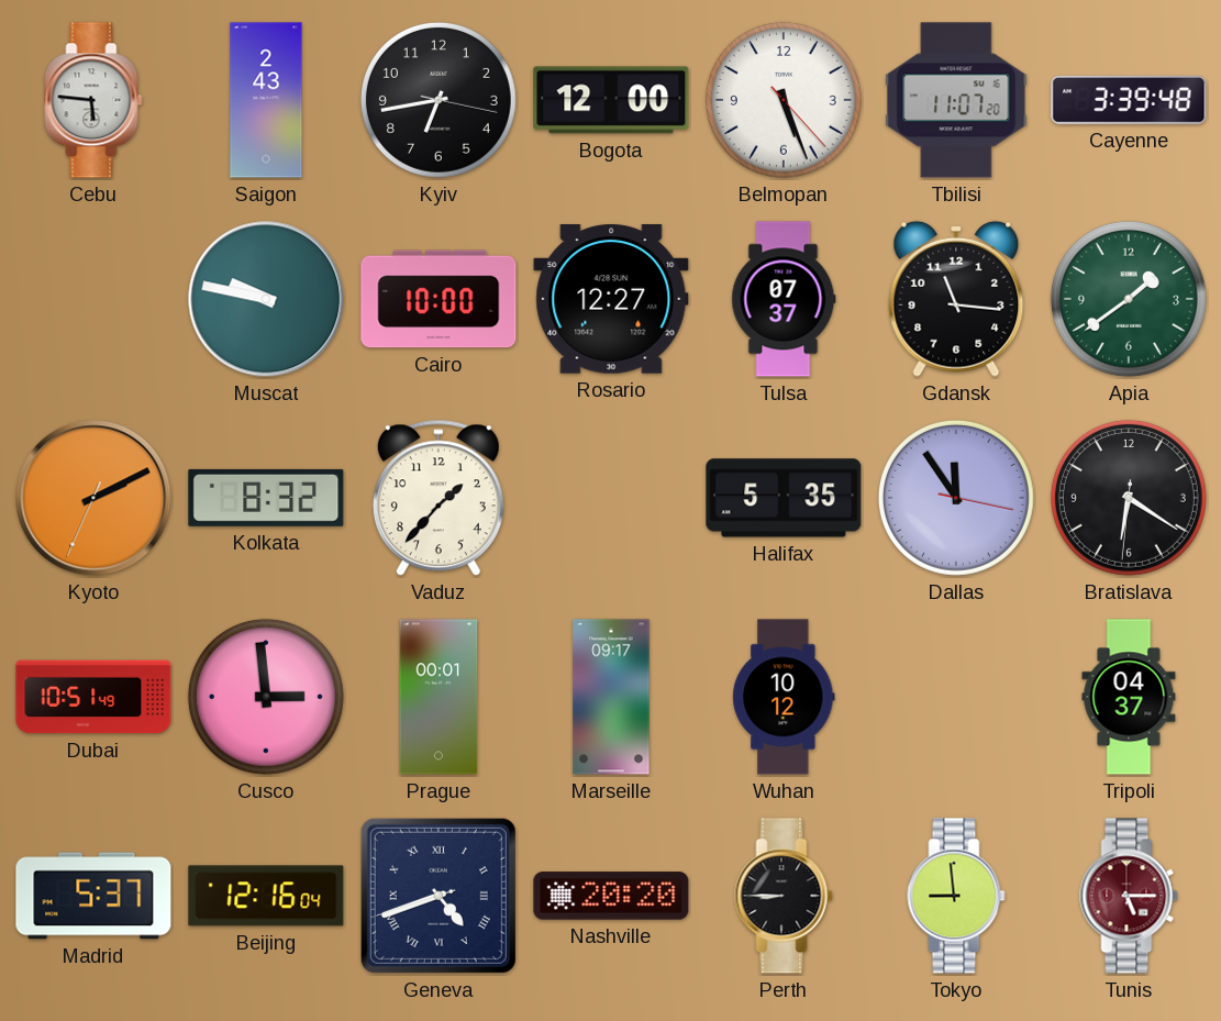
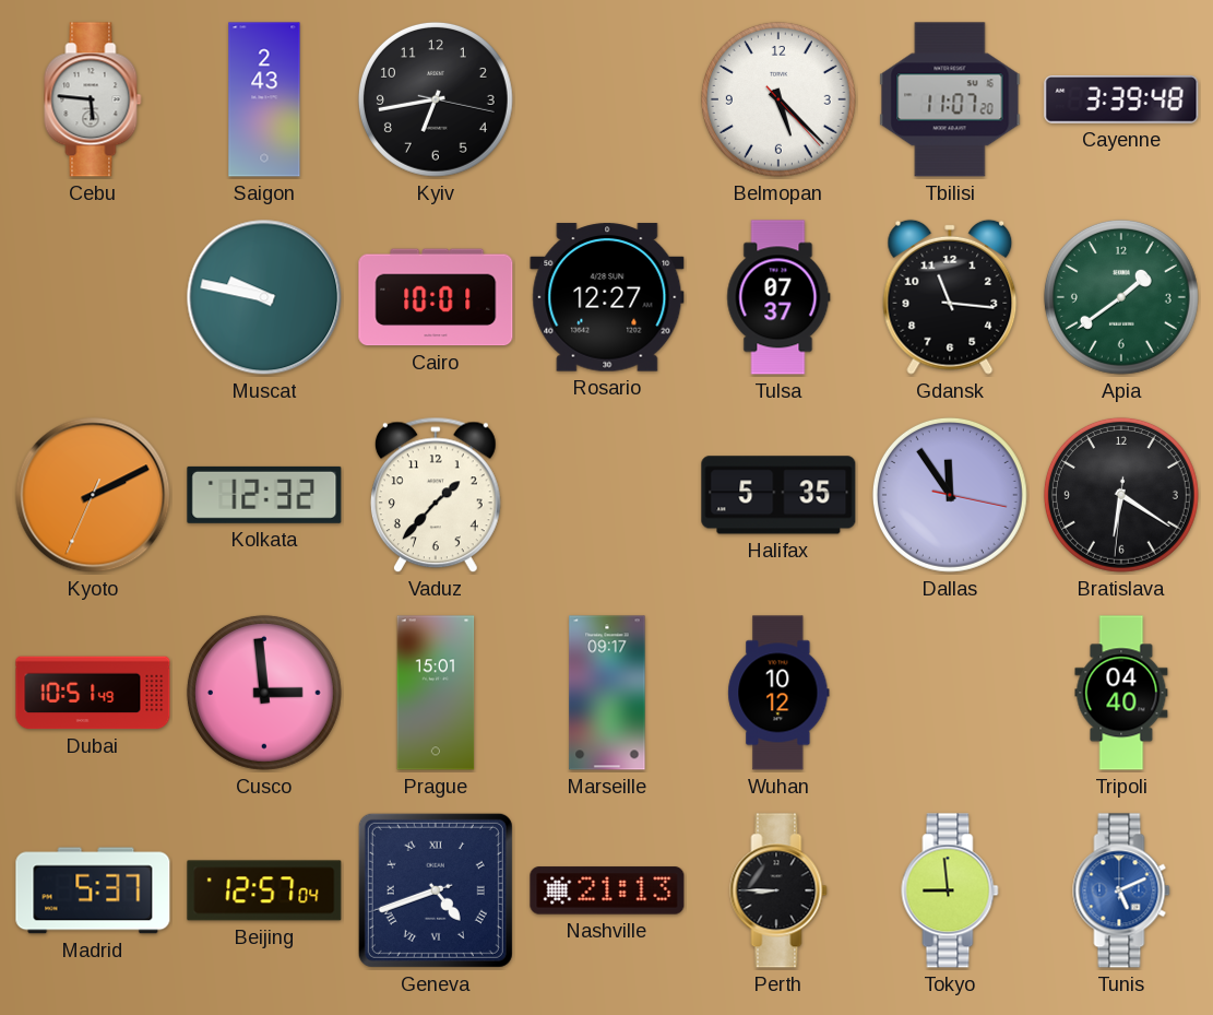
Bogota: 12:00 -> none
Belmopan: 5:26 -> 5:22
Cairo: 10:00 -> 10:01
Kolkata: 8:32 -> 12:32
Prague: 00:01 -> 15:01
Tripoli: 04:37 -> 04:40
Beijing: 12:16 -> 12:57
Nashville: 20:20 -> 21:13
Tunis: 5:15 -> 5:11
Tunis dial: burgundy -> blue
